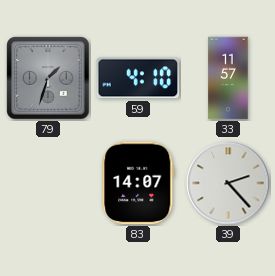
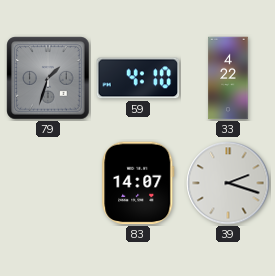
33: 11:57 -> 4:22
39: 2:23 -> 2:18
